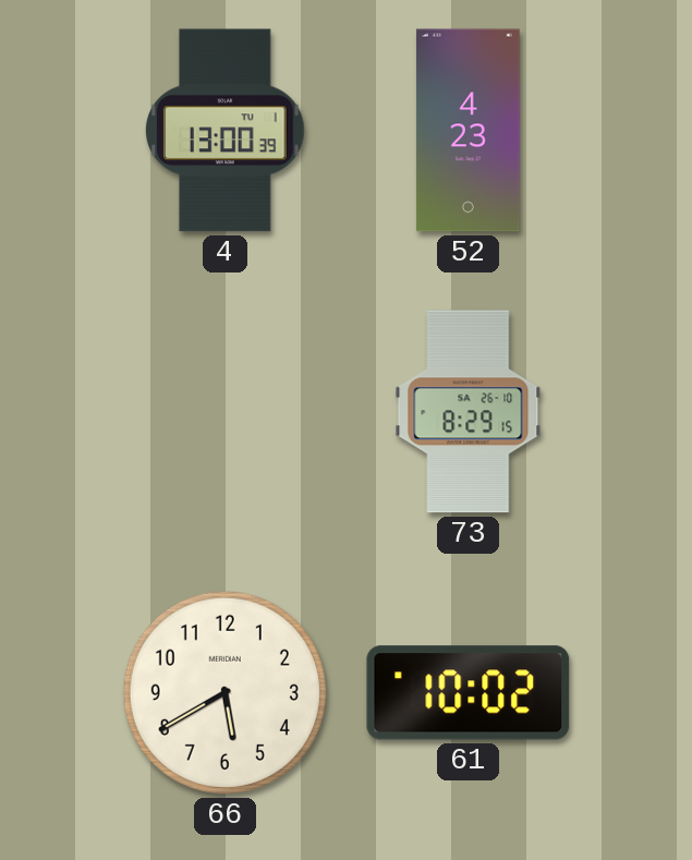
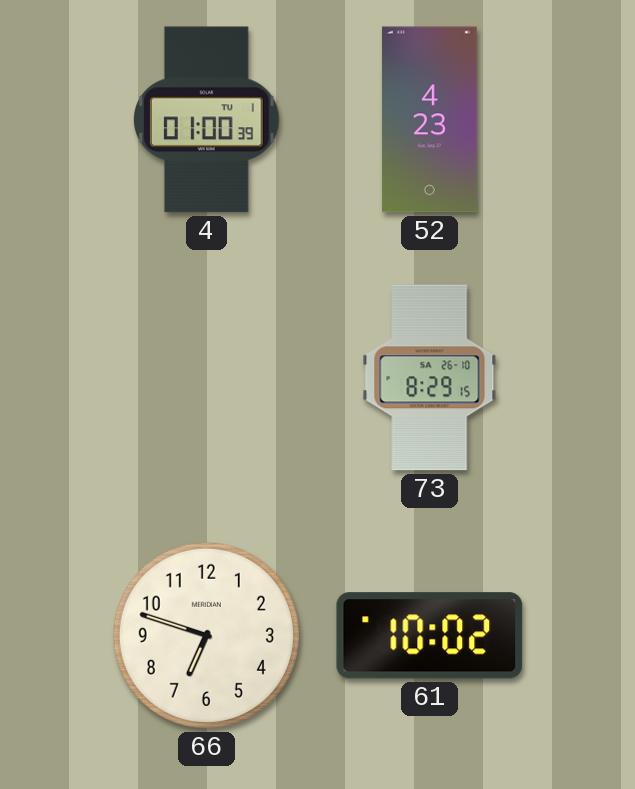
4: 13:00 -> 01:00
66: 5:40 -> 6:48
